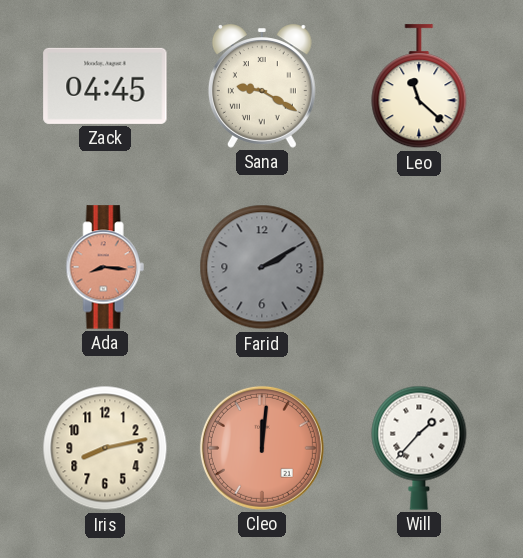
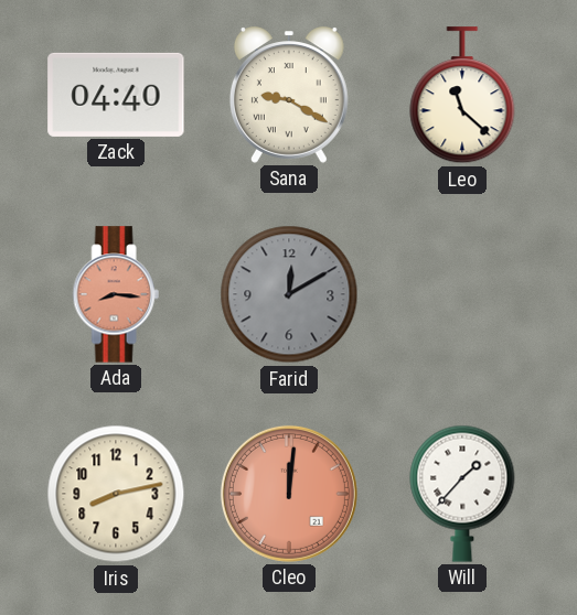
Zack: 04:45 -> 04:40
Farid: 2:10 -> 12:10
